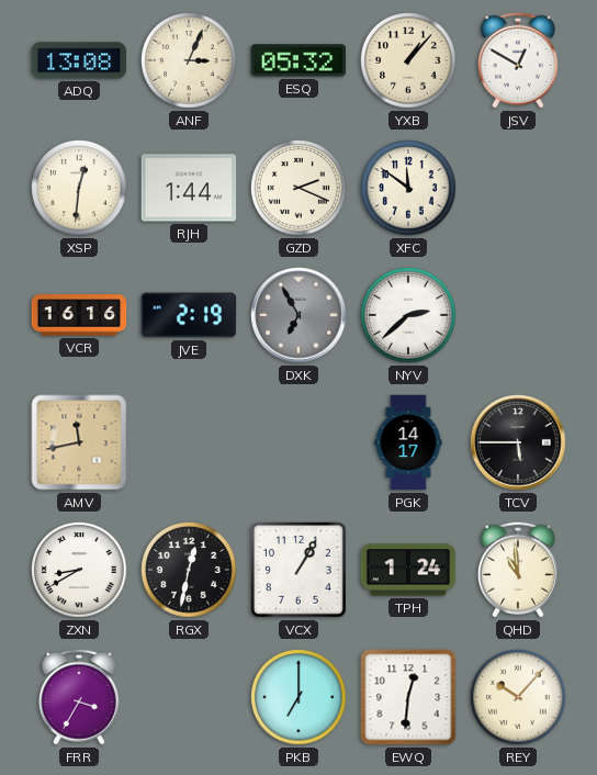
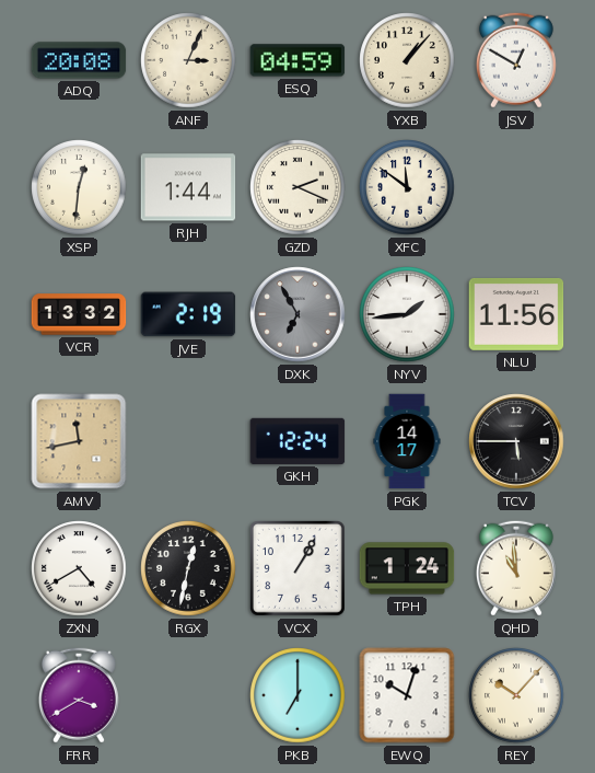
ADQ: 13:08 -> 20:08
ESQ: 05:32 -> 04:59
VCR: 16:16 -> 13:32
NYV: 2:38 -> 1:44
NLU: none -> 11:56
GKH: none -> 12:24
ZXN: 8:40 -> 4:40
FRR: 3:35 -> 3:40
EWQ: 12:31 -> 10:03
